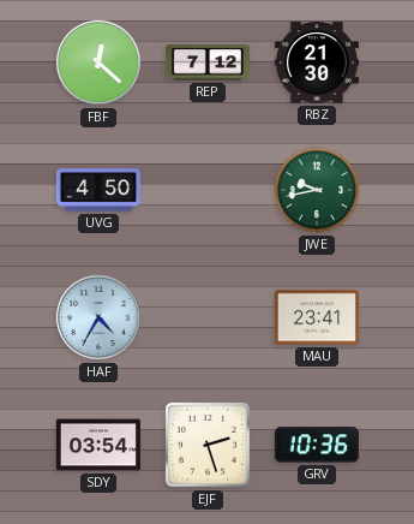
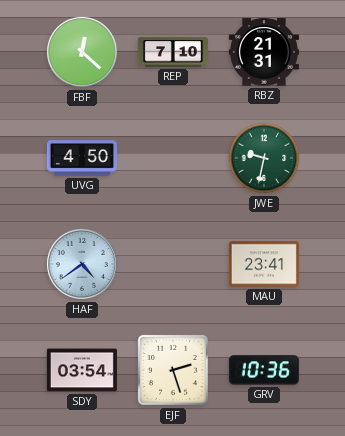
REP: 7:12 -> 7:10
RBZ: 21:30 -> 21:31
JWE: 9:43 -> 9:32
HAF: 4:35 -> 4:39
